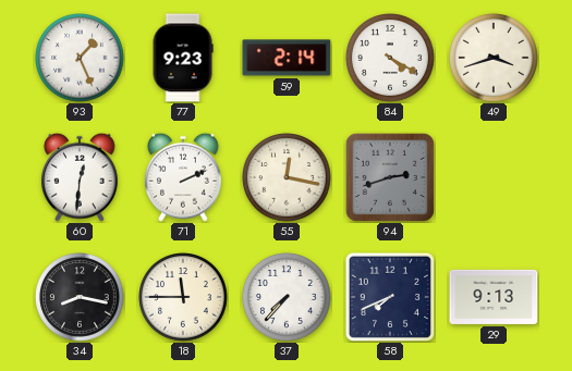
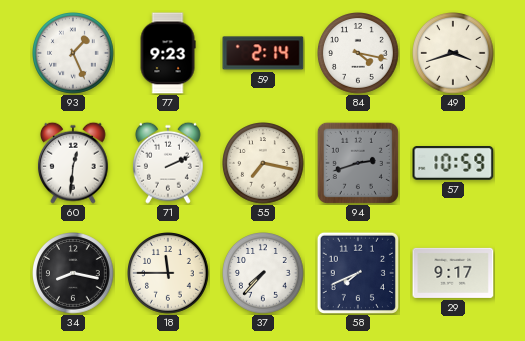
84: 4:20 -> 4:17
55: 12:17 -> 7:17
57: none -> 10:59
29: 9:13 -> 9:17
